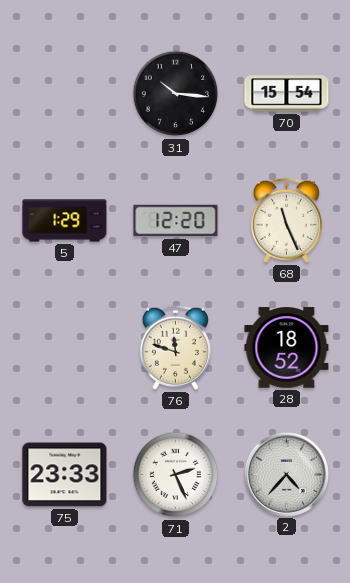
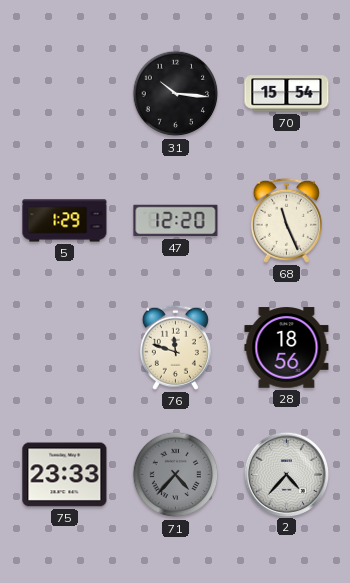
28: 18:52 -> 18:56
71: 2:26 -> 4:37
71 dial: white -> grey
